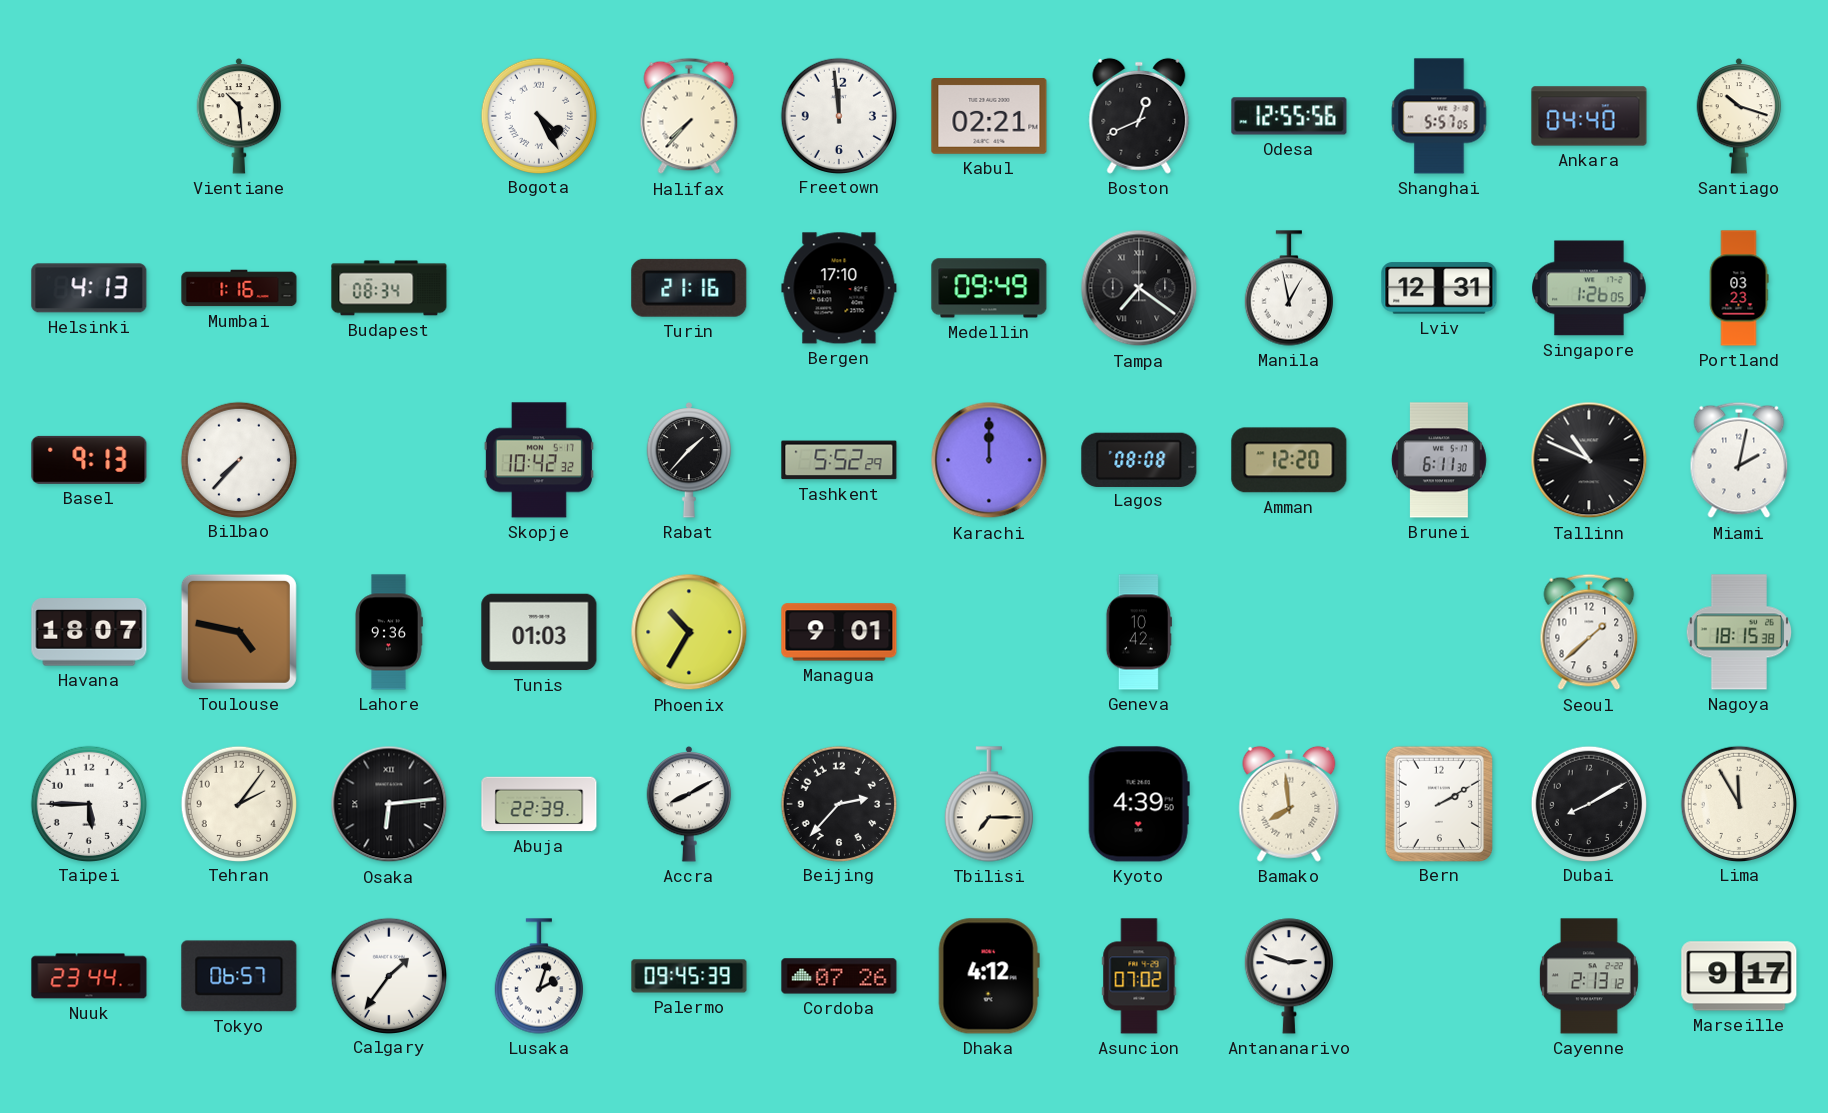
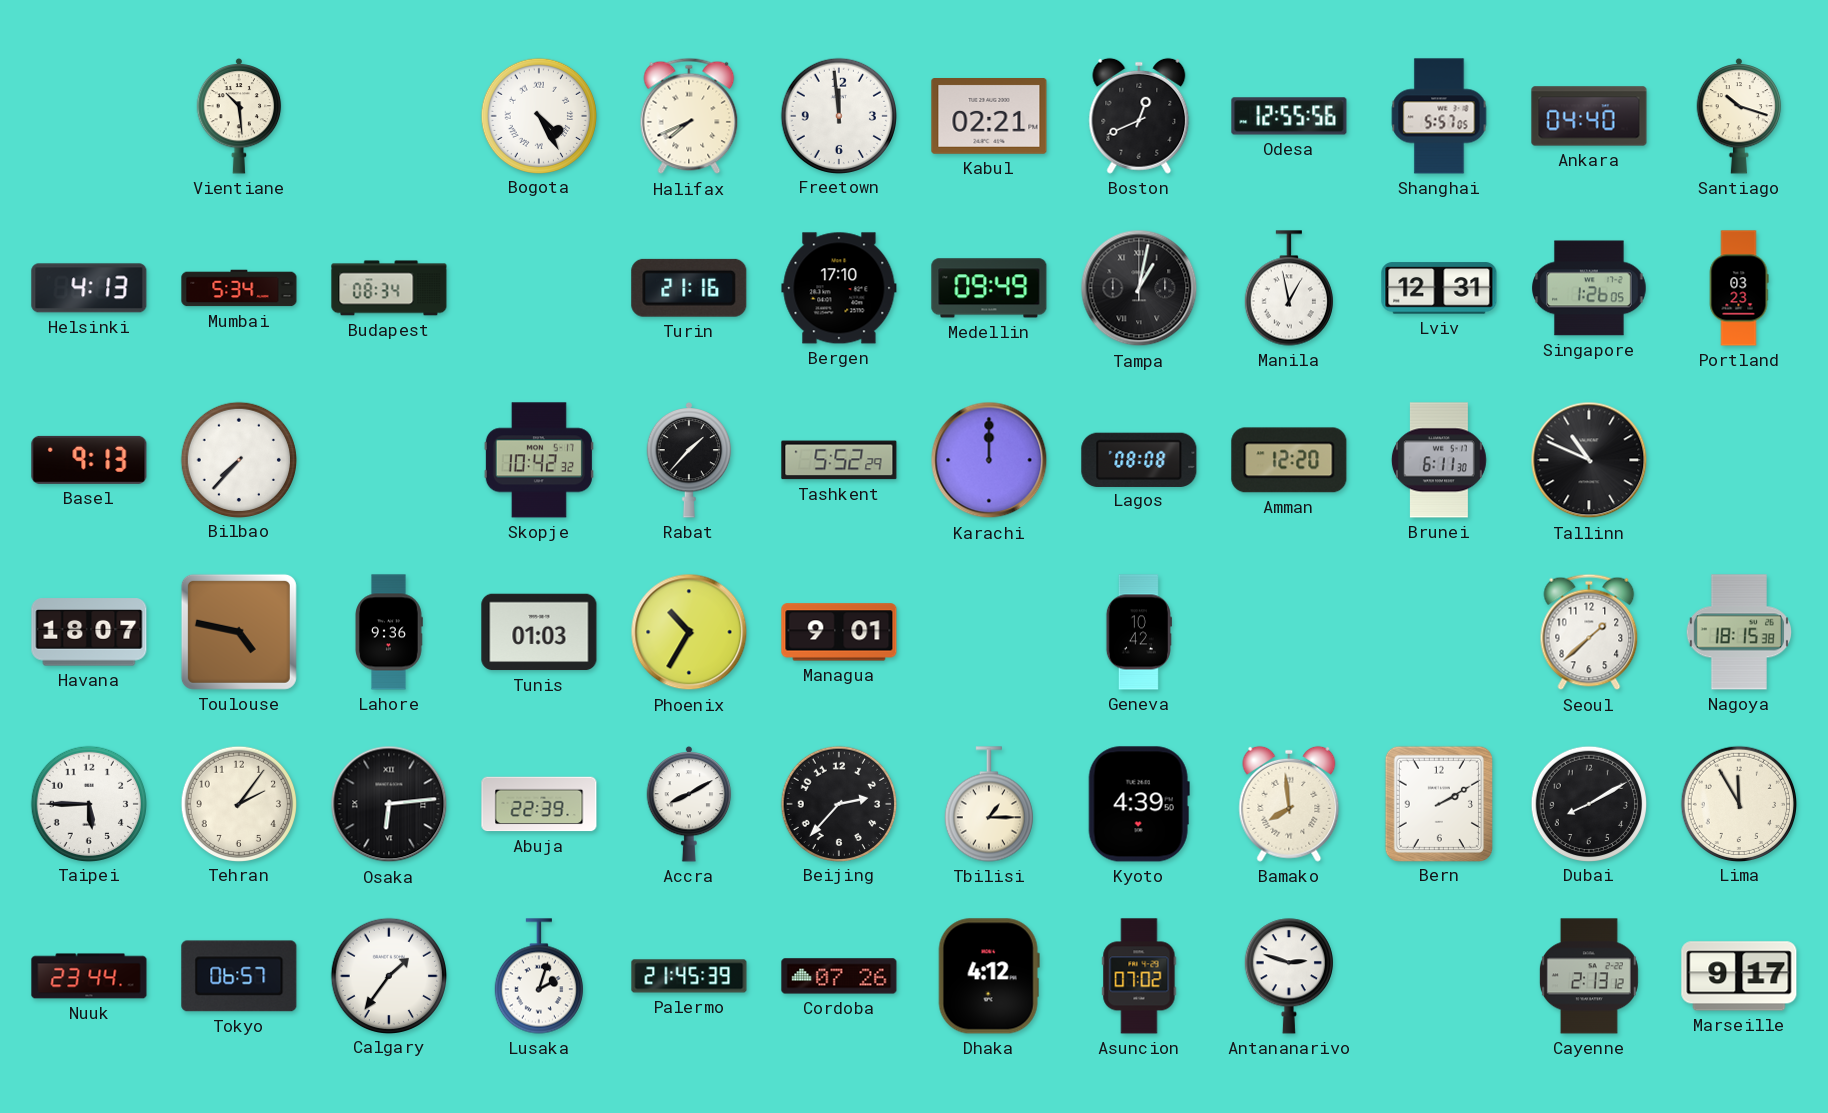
Halifax: 7:37 -> 7:41
Mumbai: 1:16 -> 5:34
Tampa: 7:21 -> 1:02
Miami: 2:02 -> none
Tbilisi: 7:15 -> 1:15
Palermo: 09:45 -> 21:45
